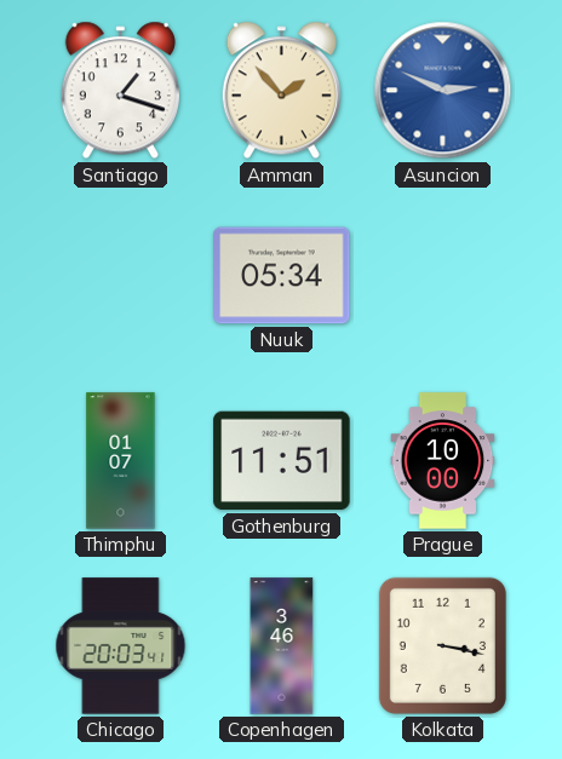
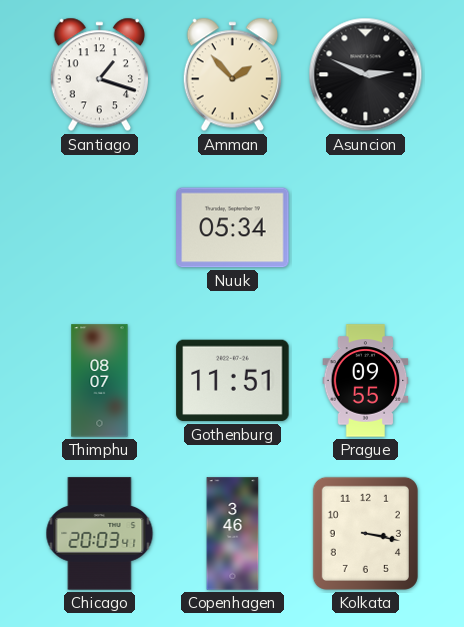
Asuncion dial: blue -> black
Thimphu: 01:07 -> 08:07
Prague: 10:00 -> 09:55
